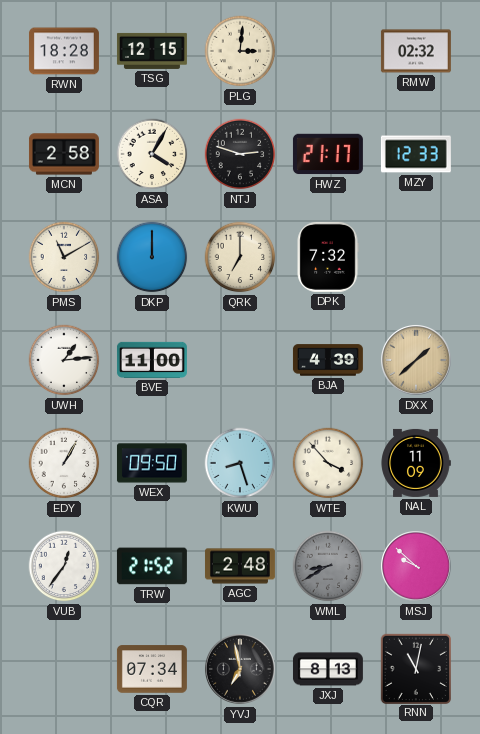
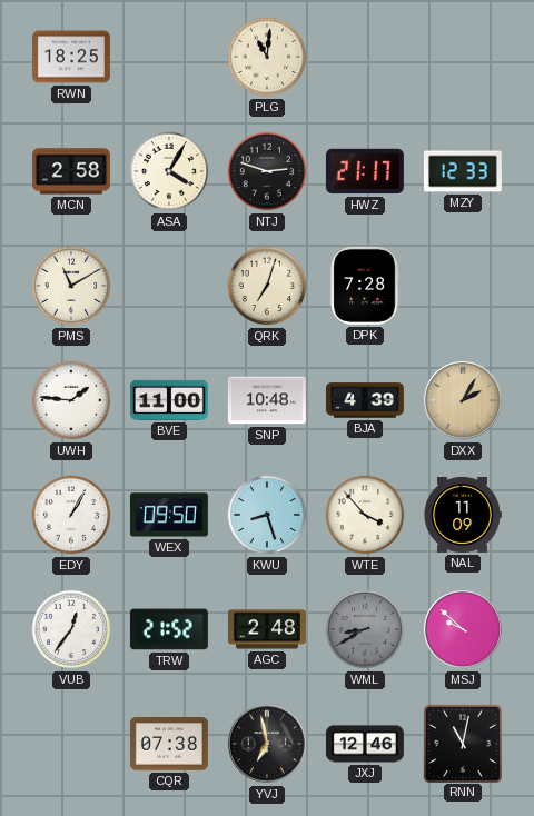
RWN: 18:28 -> 18:25
TSG: 12:15 -> none
PLG: 3:01 -> 11:01
RMW: 02:32 -> none
DKP: 12:00 -> none
QRK: 7:00 -> 7:03
DPK: 7:32 -> 7:28
UWH: 1:14 -> 1:46
SNP: none -> 10:48
DXX: 1:38 -> 2:05
CQR: 07:34 -> 07:38
JXJ: 8:13 -> 12:46
